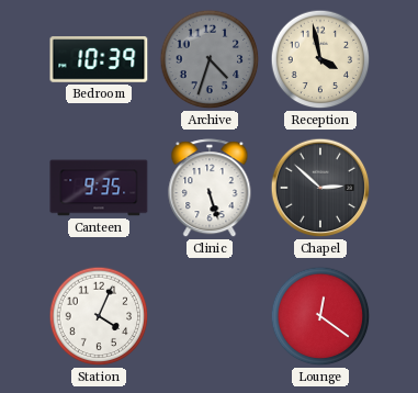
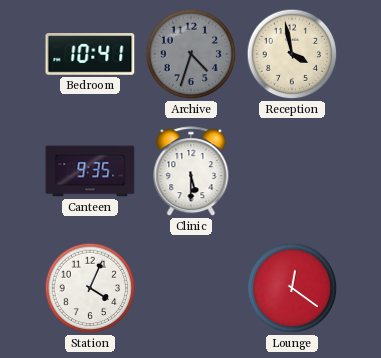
Bedroom: 10:39 -> 10:41
Clinic: 5:27 -> 5:30
Chapel: 2:52 -> none
